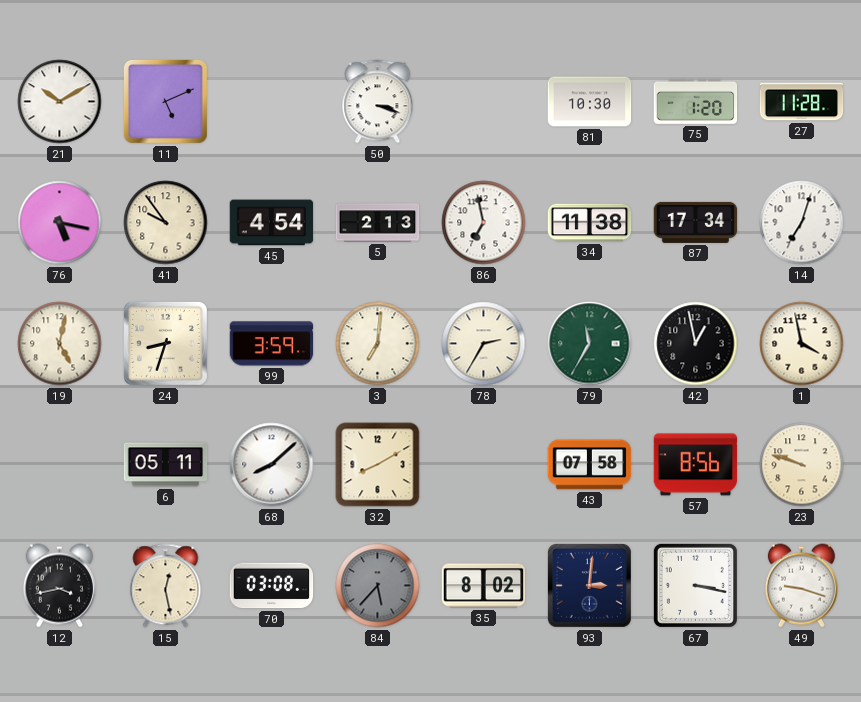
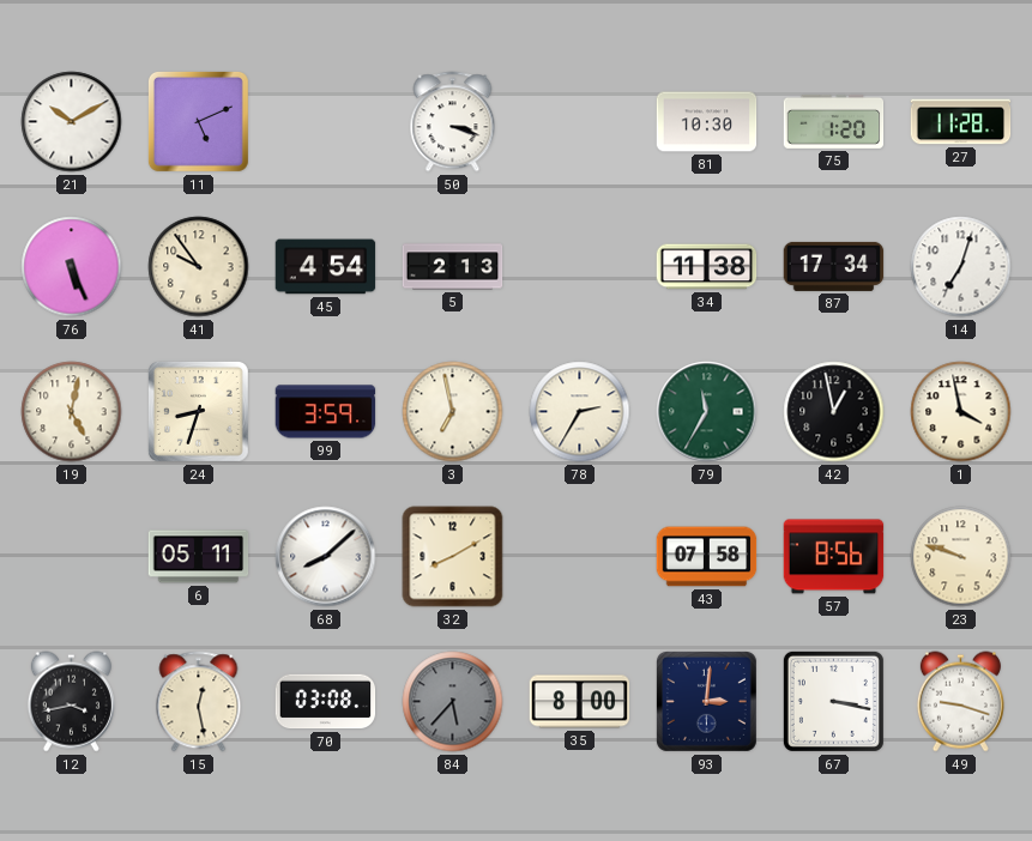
76: 5:17 -> 5:26
86: 6:58 -> none
3: 7:01 -> 6:58
35: 8:02 -> 8:00
